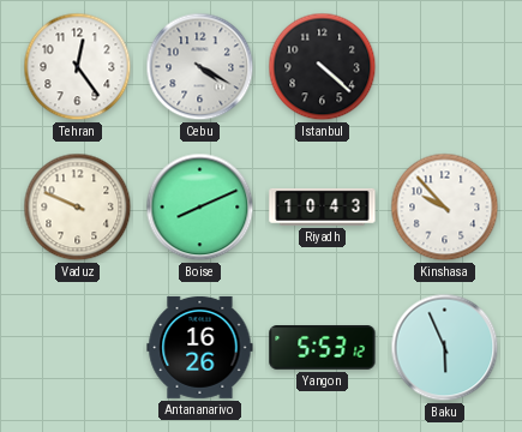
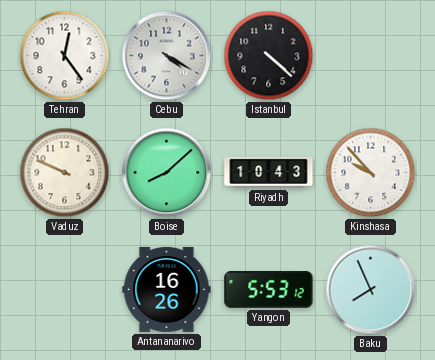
Boise: 8:11 -> 8:08
Baku: 5:56 -> 7:56
